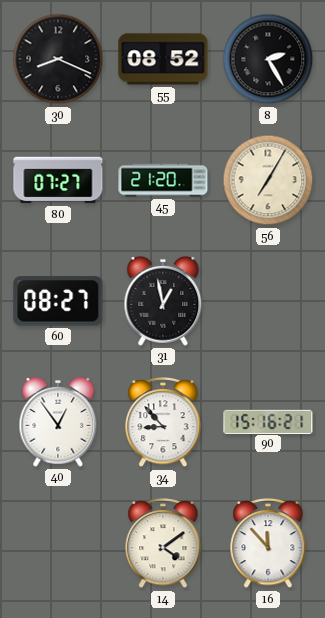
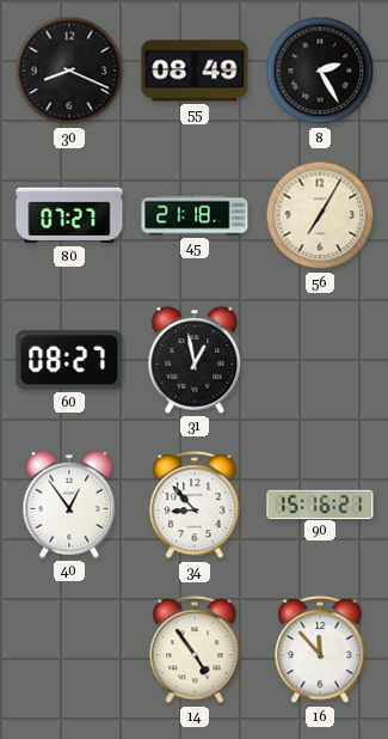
55: 08:52 -> 08:49
45: 21:20 -> 21:18
14: 4:09 -> 4:54
